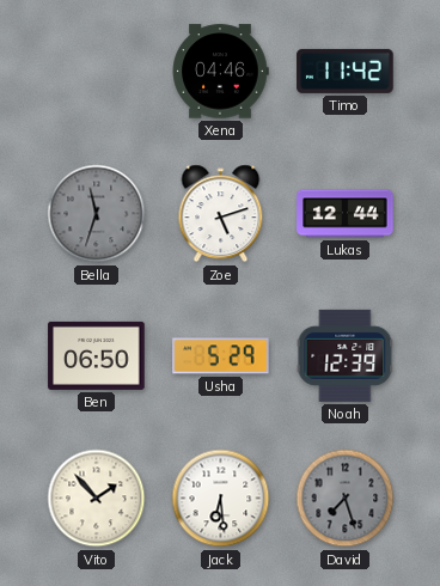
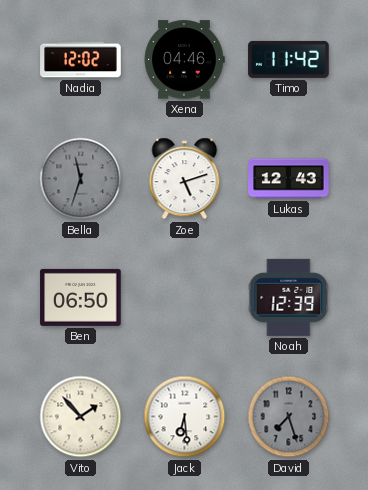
Nadia: none -> 12:02
Lukas: 12:44 -> 12:43
Usha: 5:29 -> none
